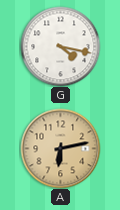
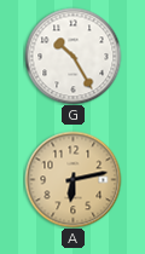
G: 4:17 -> 10:25
